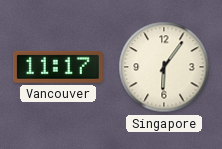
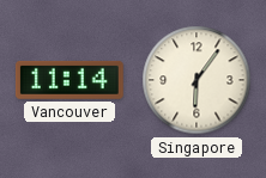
Vancouver: 11:17 -> 11:14
